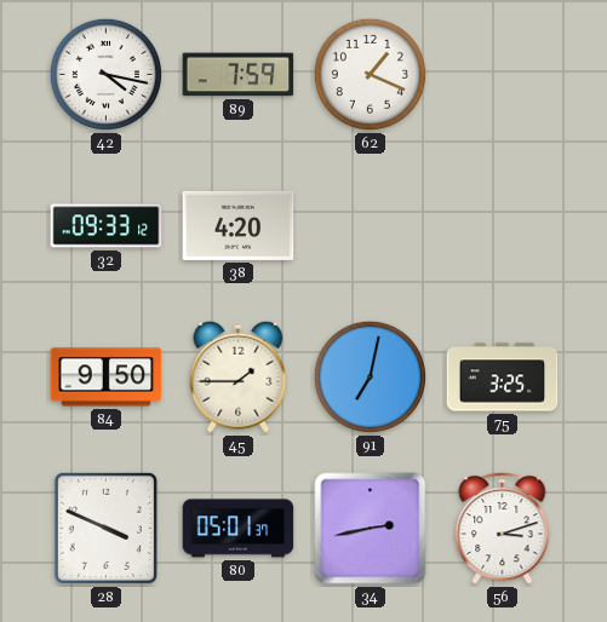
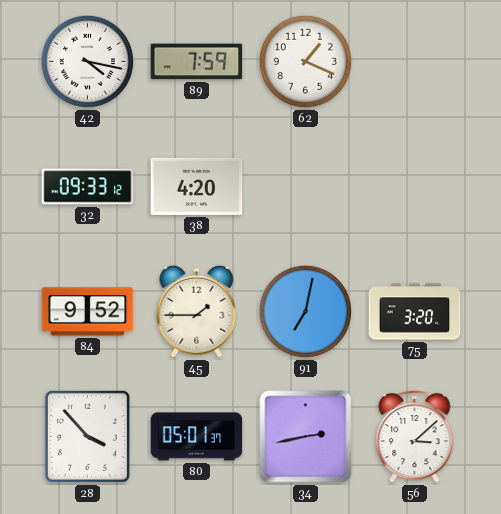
84: 9:50 -> 9:52
75: 3:25 -> 3:20
28: 3:49 -> 3:53
56: 3:12 -> 3:08
